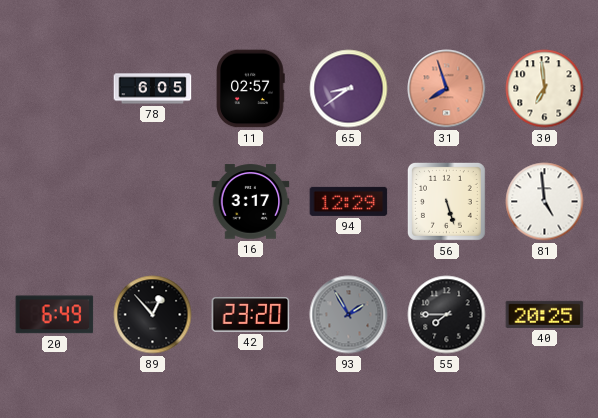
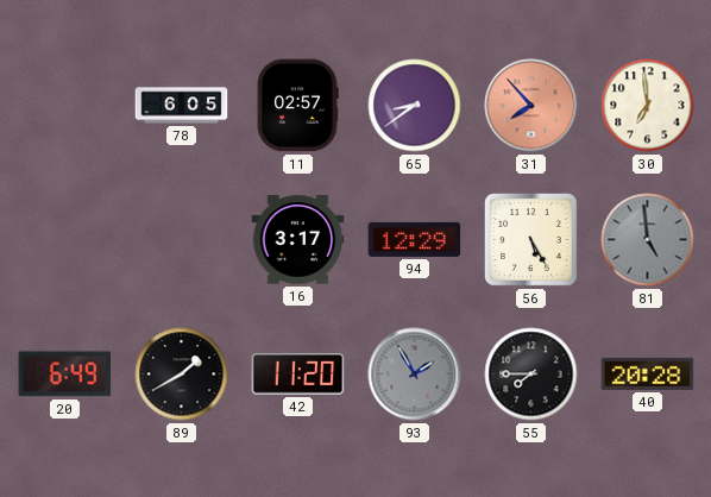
31: 7:57 -> 7:53
56: 5:27 -> 5:25
81 dial: white -> grey
89: 12:53 -> 1:40
42: 23:20 -> 11:20
40: 20:25 -> 20:28
